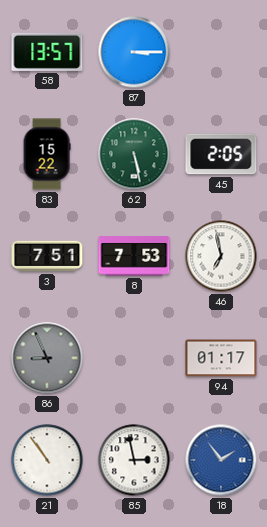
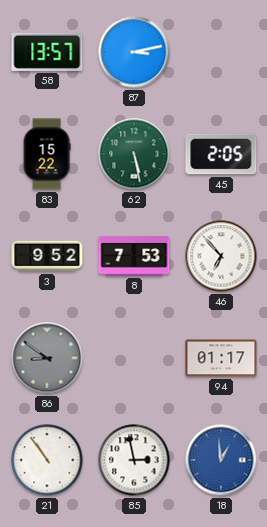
87: 3:15 -> 3:13
3: 7:51 -> 9:52
46: 6:58 -> 6:53
86: 8:56 -> 8:51
18: 1:54 -> 12:59
